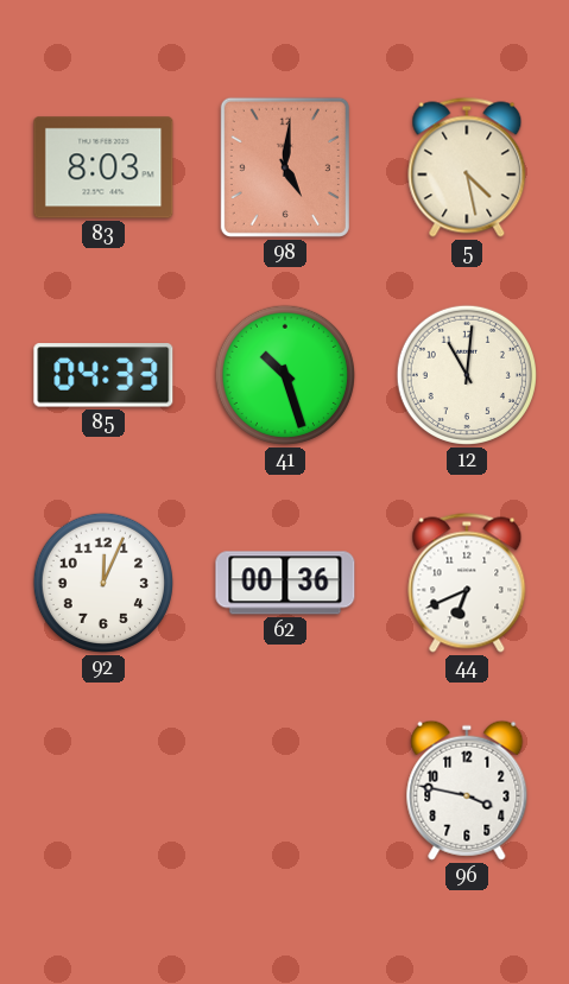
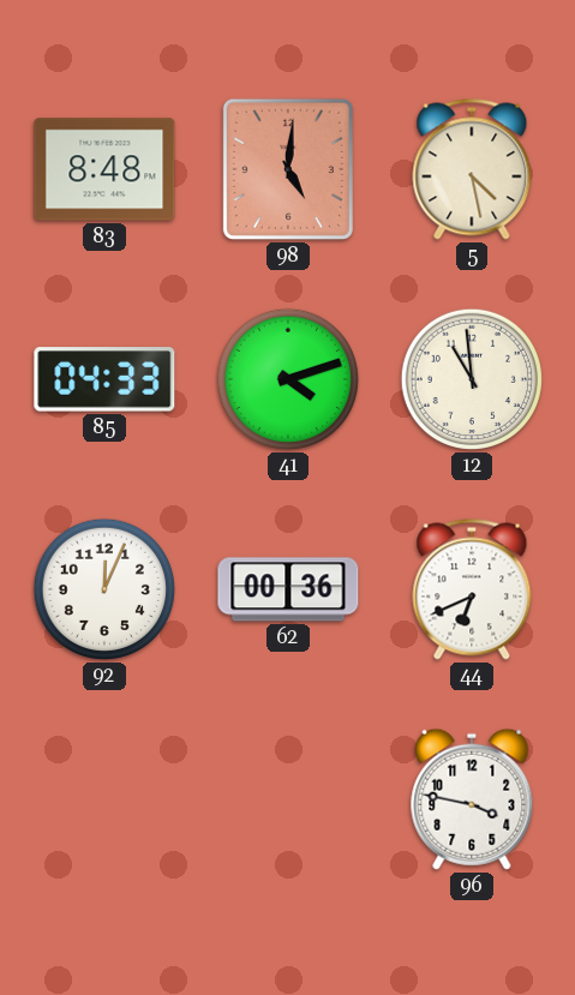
83: 8:03 -> 8:48
41: 10:27 -> 4:12
12: 11:01 -> 10:59
